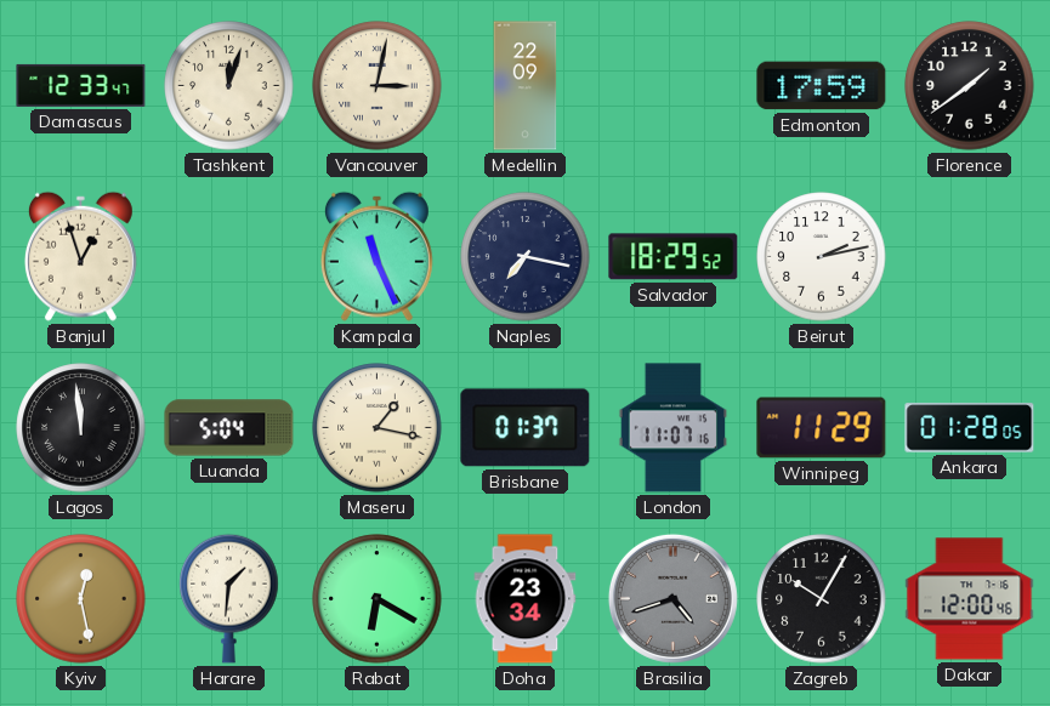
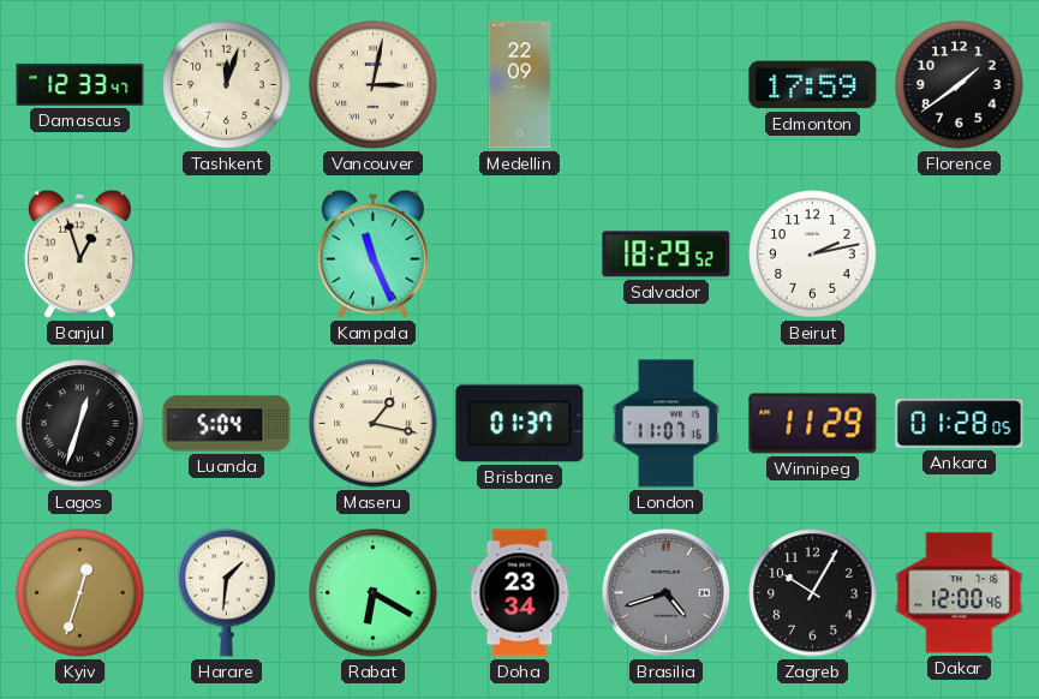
Naples: 7:17 -> none
Lagos: 11:59 -> 12:33
Kyiv: 12:28 -> 12:33
